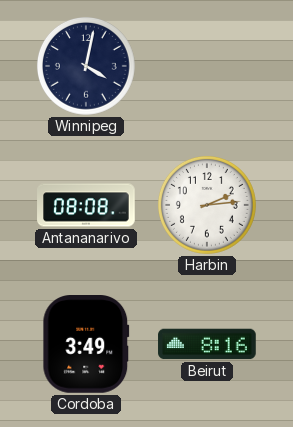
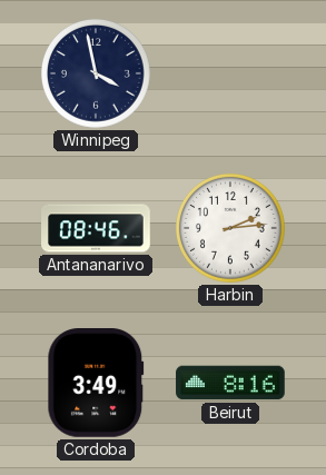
Winnipeg: 4:02 -> 3:58
Antananarivo: 08:08 -> 08:46
